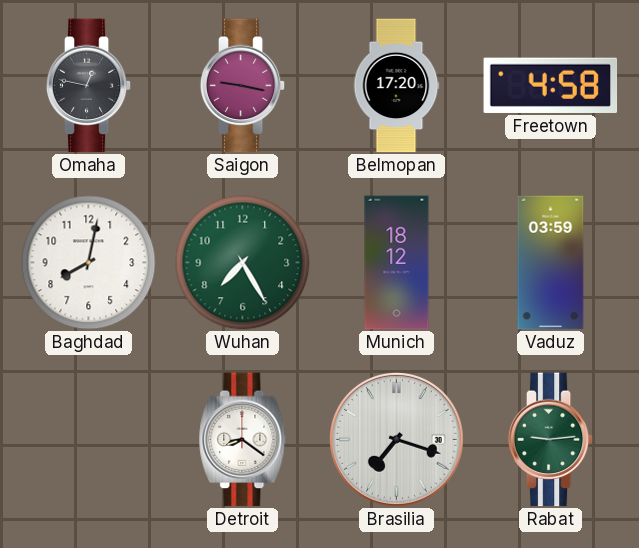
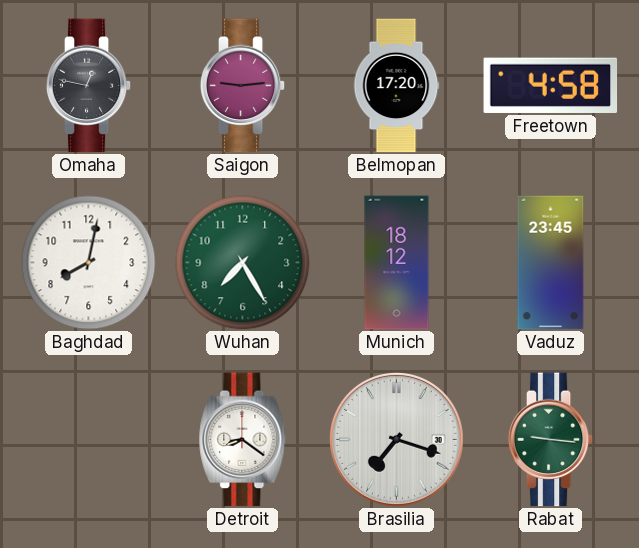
Saigon: 9:17 -> 9:14
Vaduz: 03:59 -> 23:45
Rabat: 9:14 -> 9:16
